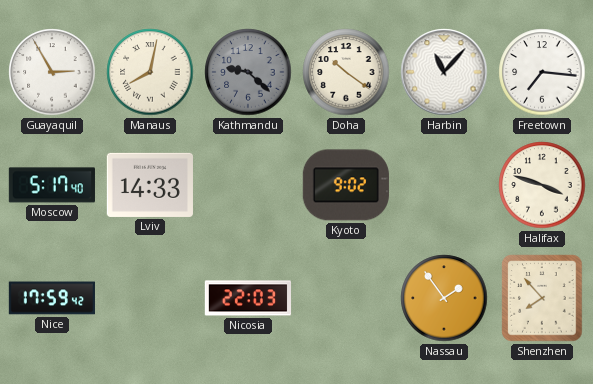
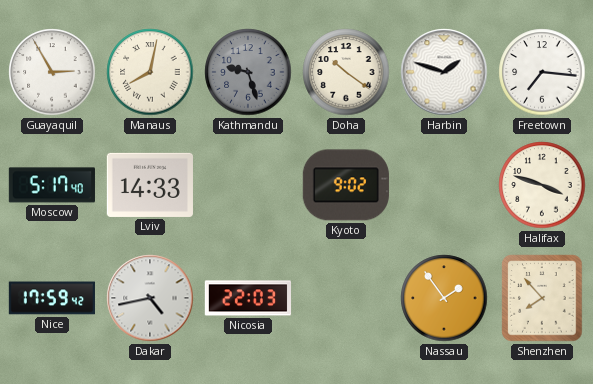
Kathmandu: 9:22 -> 9:27
Harbin: 11:07 -> 1:48
Dakar: none -> 4:43
